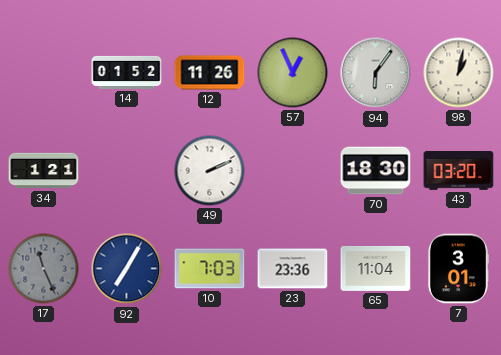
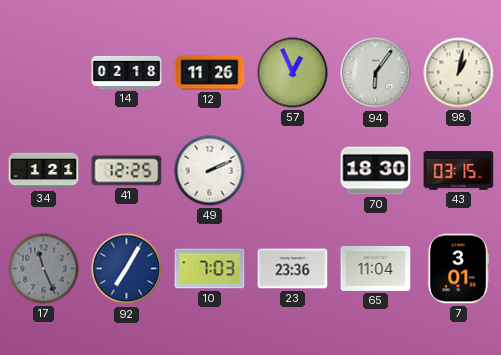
14: 01:52 -> 02:18
41: none -> 12:25
43: 03:20 -> 03:15
